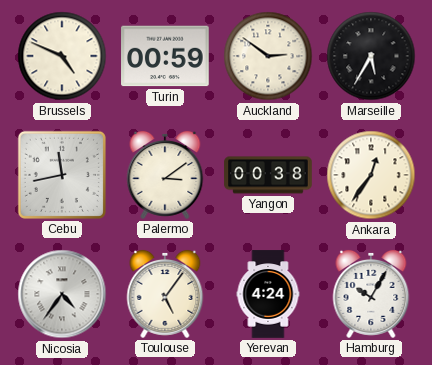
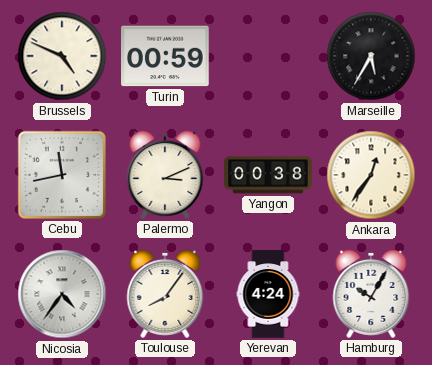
Auckland: 2:51 -> none
Palermo: 3:09 -> 3:11
Toulouse: 5:06 -> 8:06
